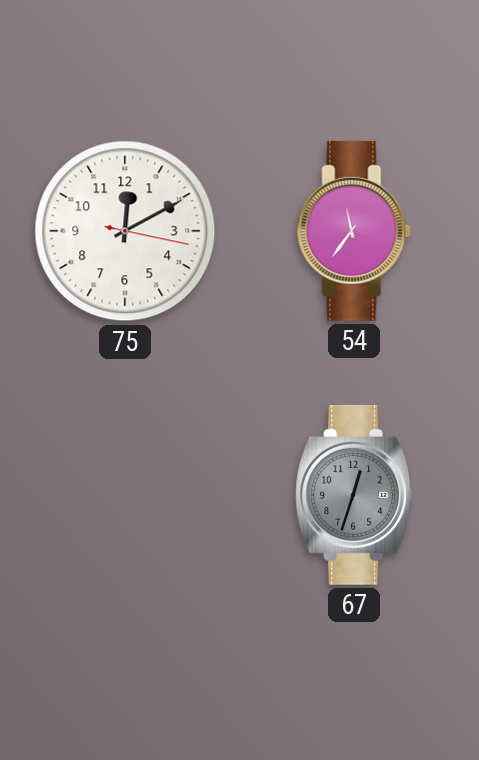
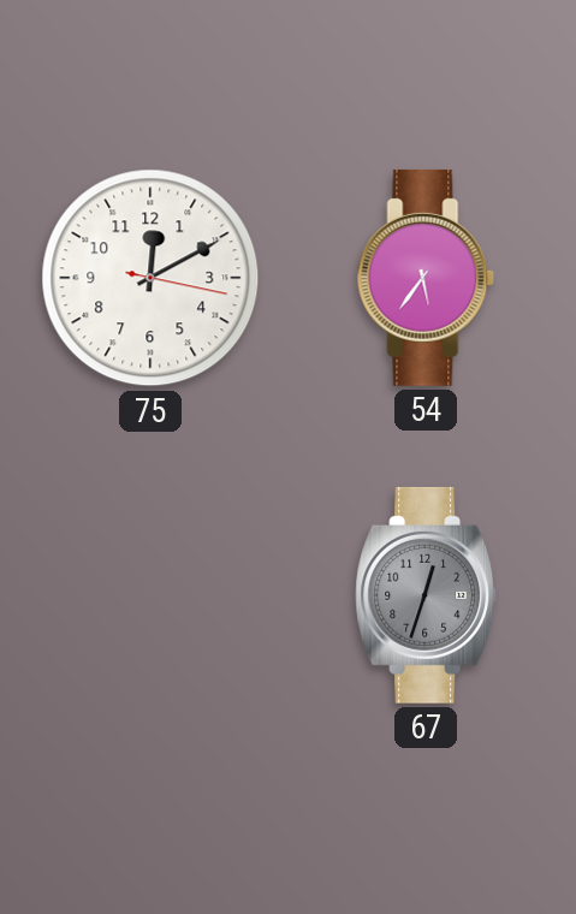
54: 11:36 -> 5:36
